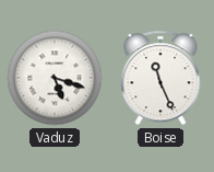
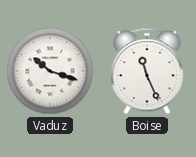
Vaduz: 5:18 -> 10:18
